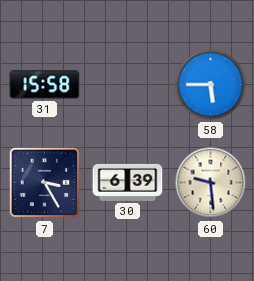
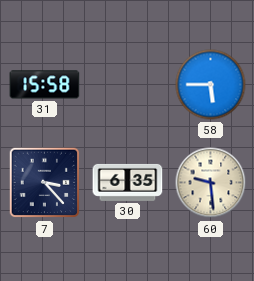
7: 3:25 -> 3:23
30: 6:39 -> 6:35
